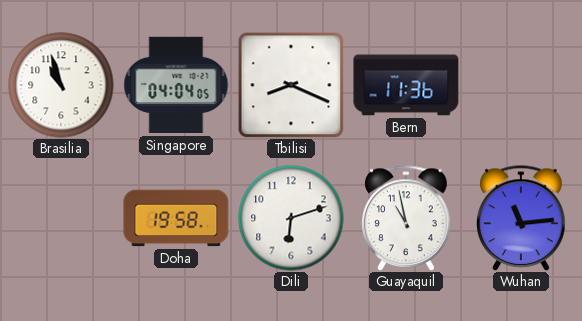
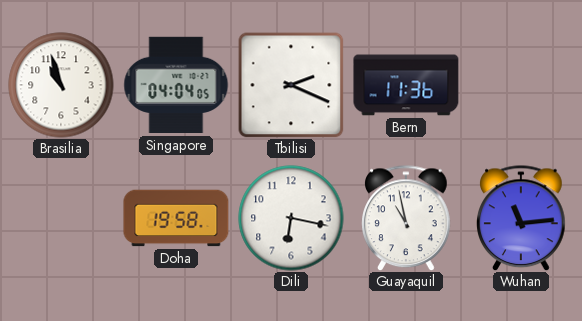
Tbilisi: 8:19 -> 2:19
Dili: 6:12 -> 6:17
